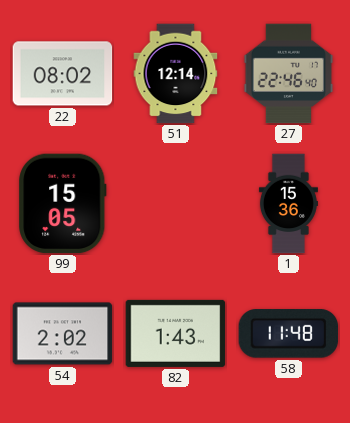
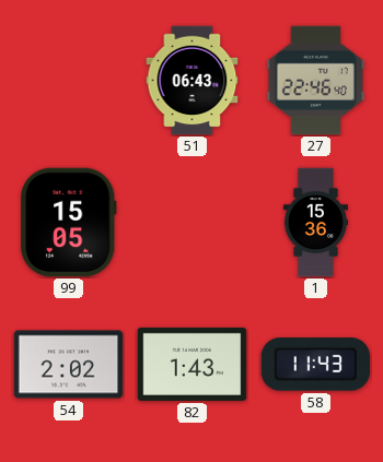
22: 08:02 -> none
51: 12:14 -> 06:43
58: 11:48 -> 11:43
